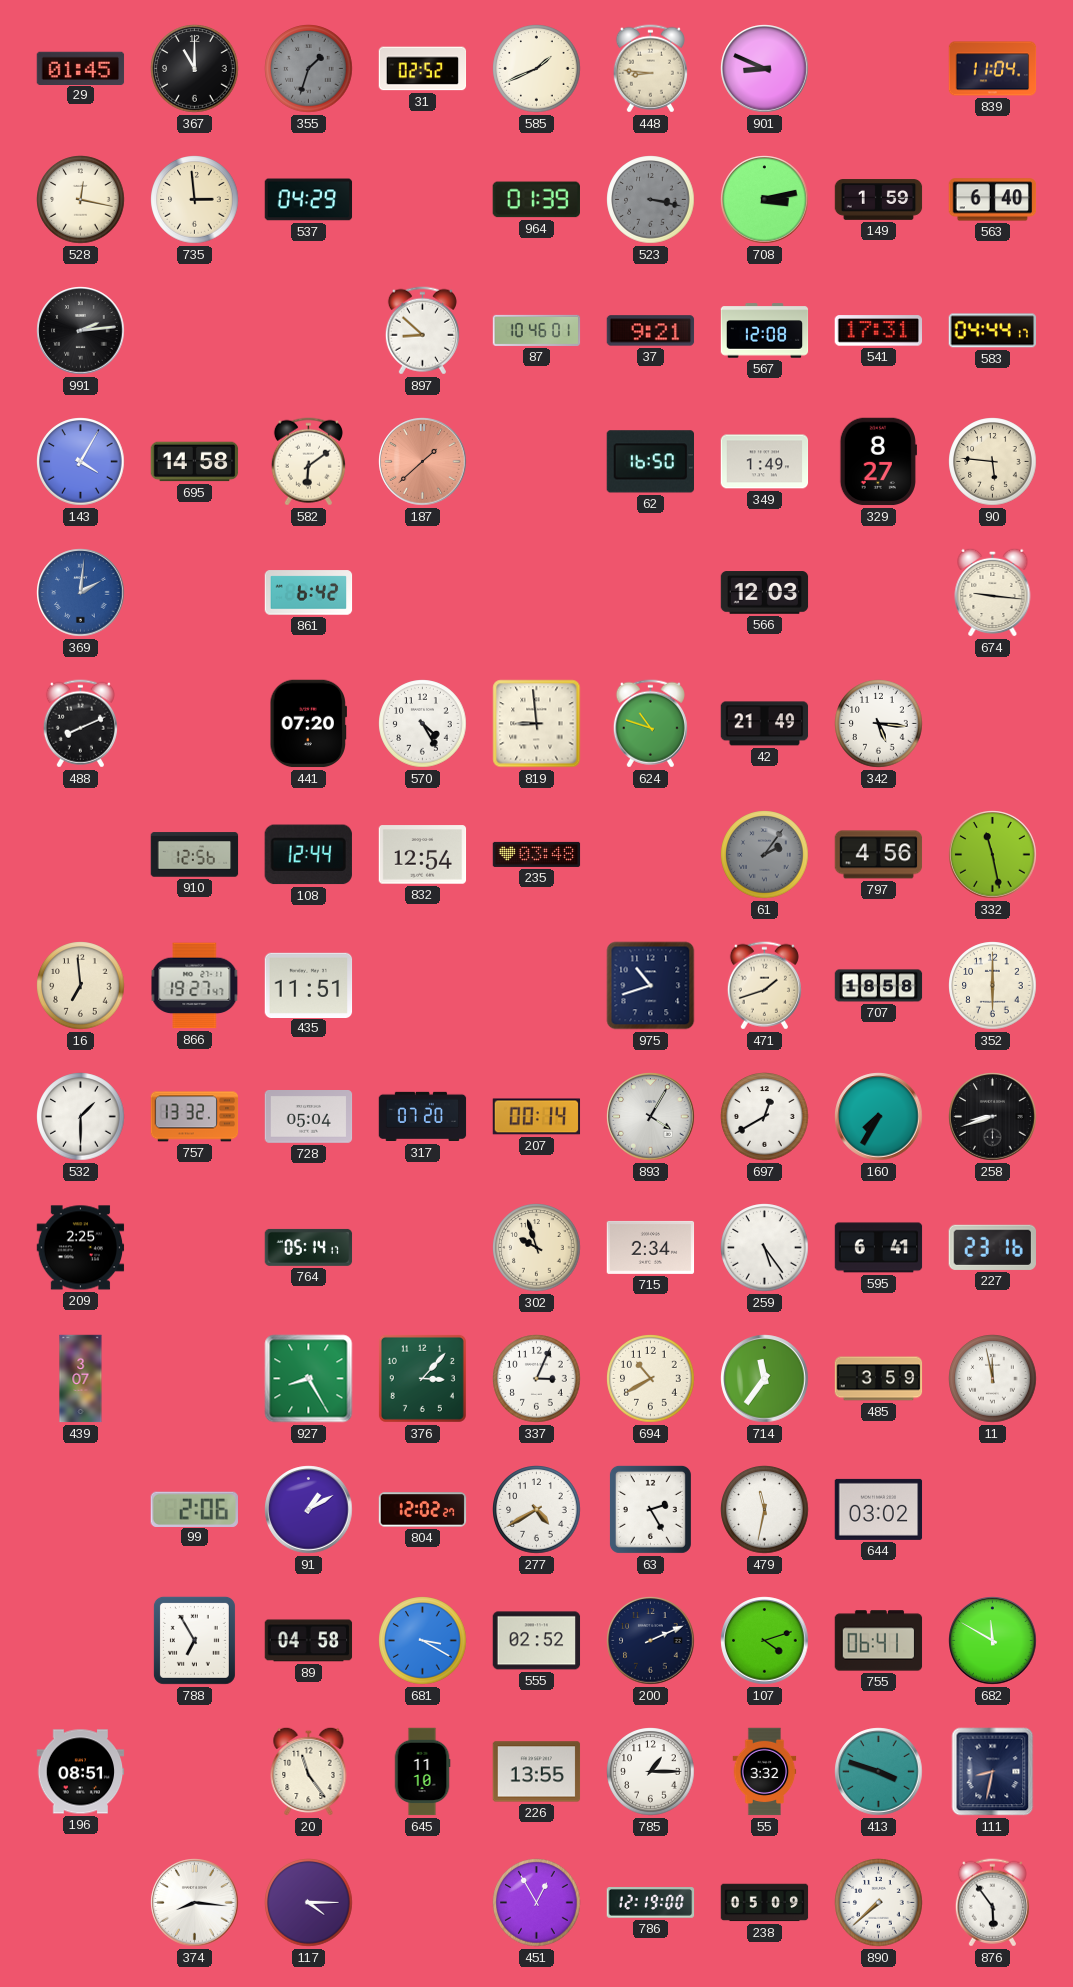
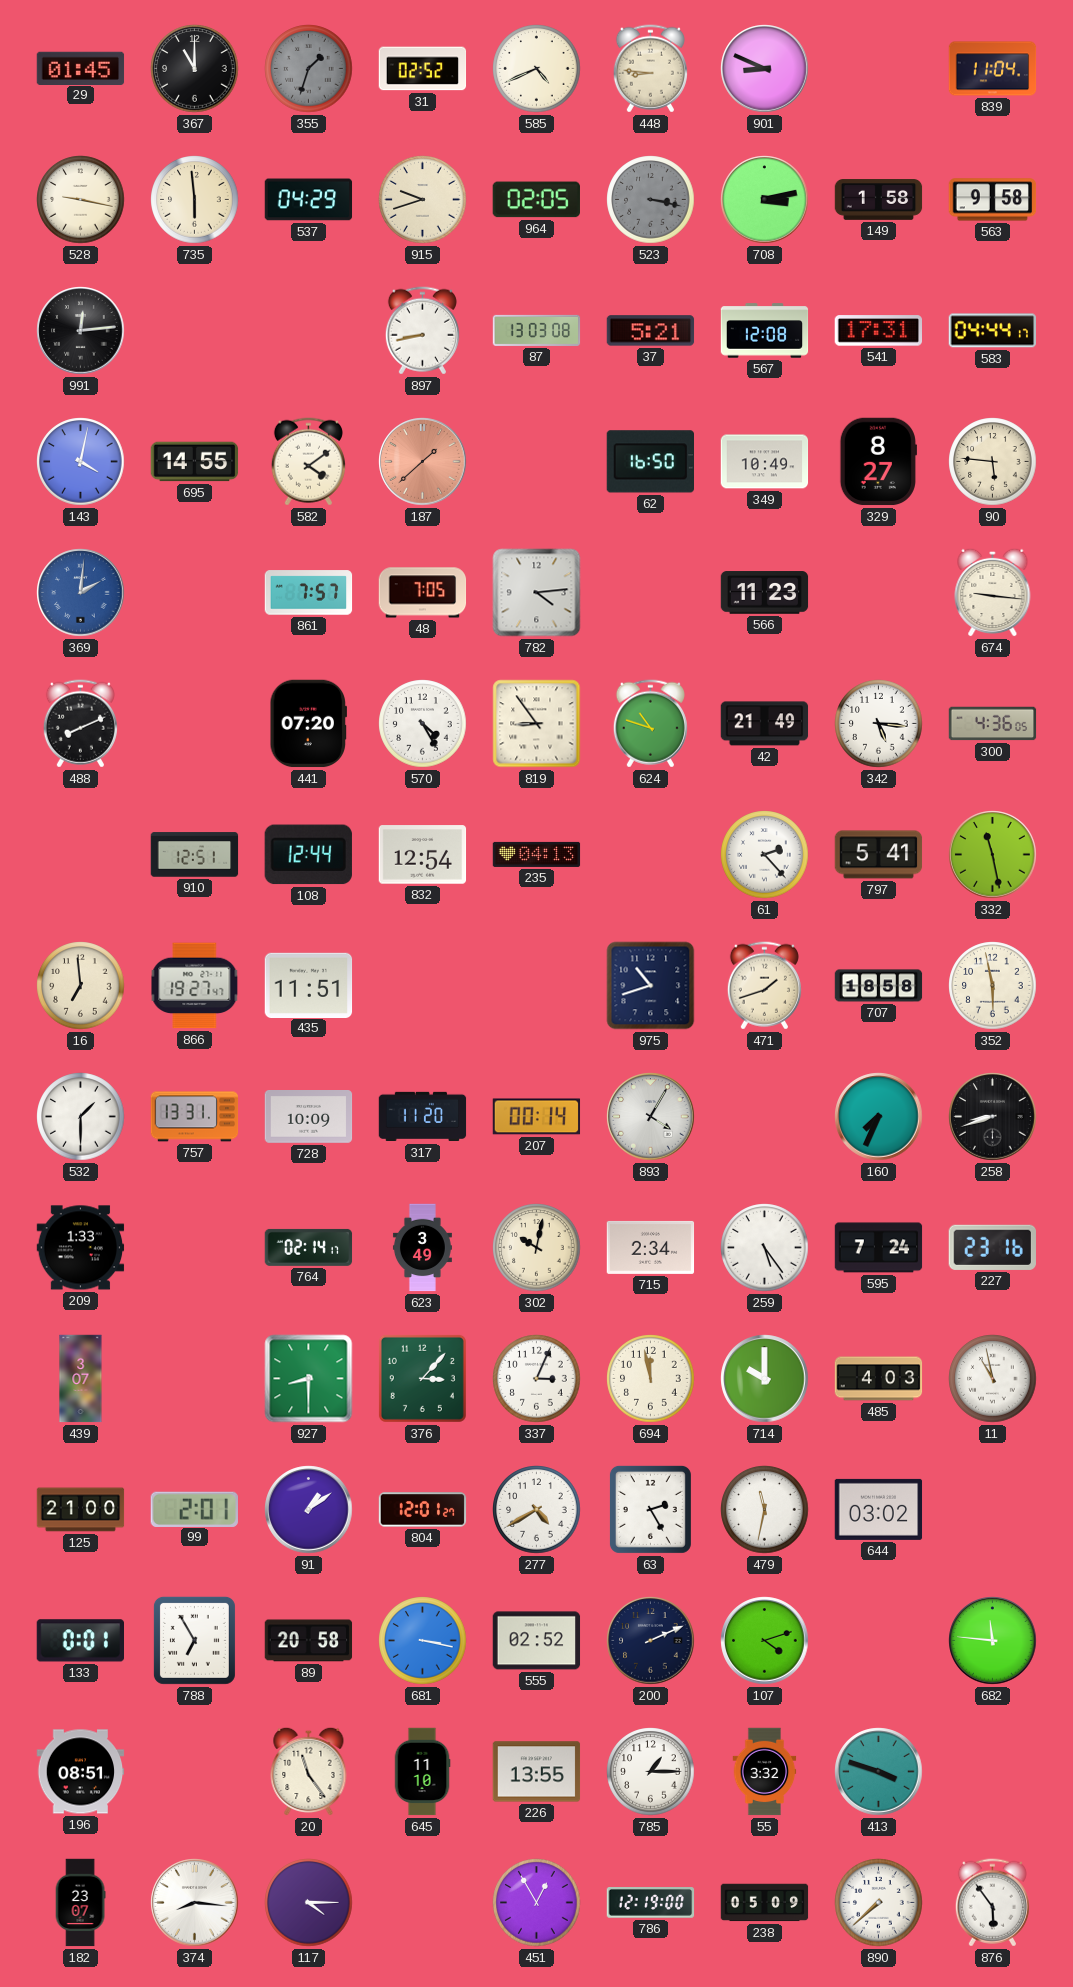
585: 1:41 -> 4:41
528: 12:17 -> 9:17
735: 2:59 -> 5:59
915: none -> 9:42
964: 01:39 -> 02:05
149: 1:59 -> 1:58
563: 6:40 -> 9:58
991: 2:14 -> 12:14
897: 8:52 -> 8:43
87: 10:46 -> 13:03
37: 9:21 -> 5:21
143: 4:05 -> 4:02
695: 14:58 -> 14:55
582: 6:09 -> 4:09
349: 1:49 -> 10:49
861: 6:42 -> 7:57
48: none -> 7:05
782: none -> 4:14
566: 12:03 -> 11:23
819: 8:59 -> 8:54
300: none -> 4:36
910: 12:56 -> 12:51
235: 03:48 -> 04:13
61: 2:06 -> 2:23
61 dial: grey -> white
797: 4:56 -> 5:41
352: 6:00 -> 5:58
757: 13:32 -> 13:31
728: 05:04 -> 10:09
317: 07:20 -> 11:20
697: 12:40 -> none
160: 7:35 -> 7:34
209: 2:25 -> 1:33
764: 05:14 -> 02:14
623: none -> 3:49
302: 9:57 -> 10:02
595: 6:41 -> 7:24
927: 8:25 -> 8:30
694: 10:40 -> 11:58
714: 11:36 -> 10:00
485: 3:59 -> 4:03
11: 11:58 -> 10:58
125: none -> 21:00
99: 2:06 -> 2:01
91: 1:10 -> 1:09
804: 12:02 -> 12:01
133: none -> 0:01
89: 04:58 -> 20:58
681: 3:20 -> 3:17
755: 06:41 -> none
682: 11:50 -> 11:46
111: 8:32 -> none
182: none -> 23:07
